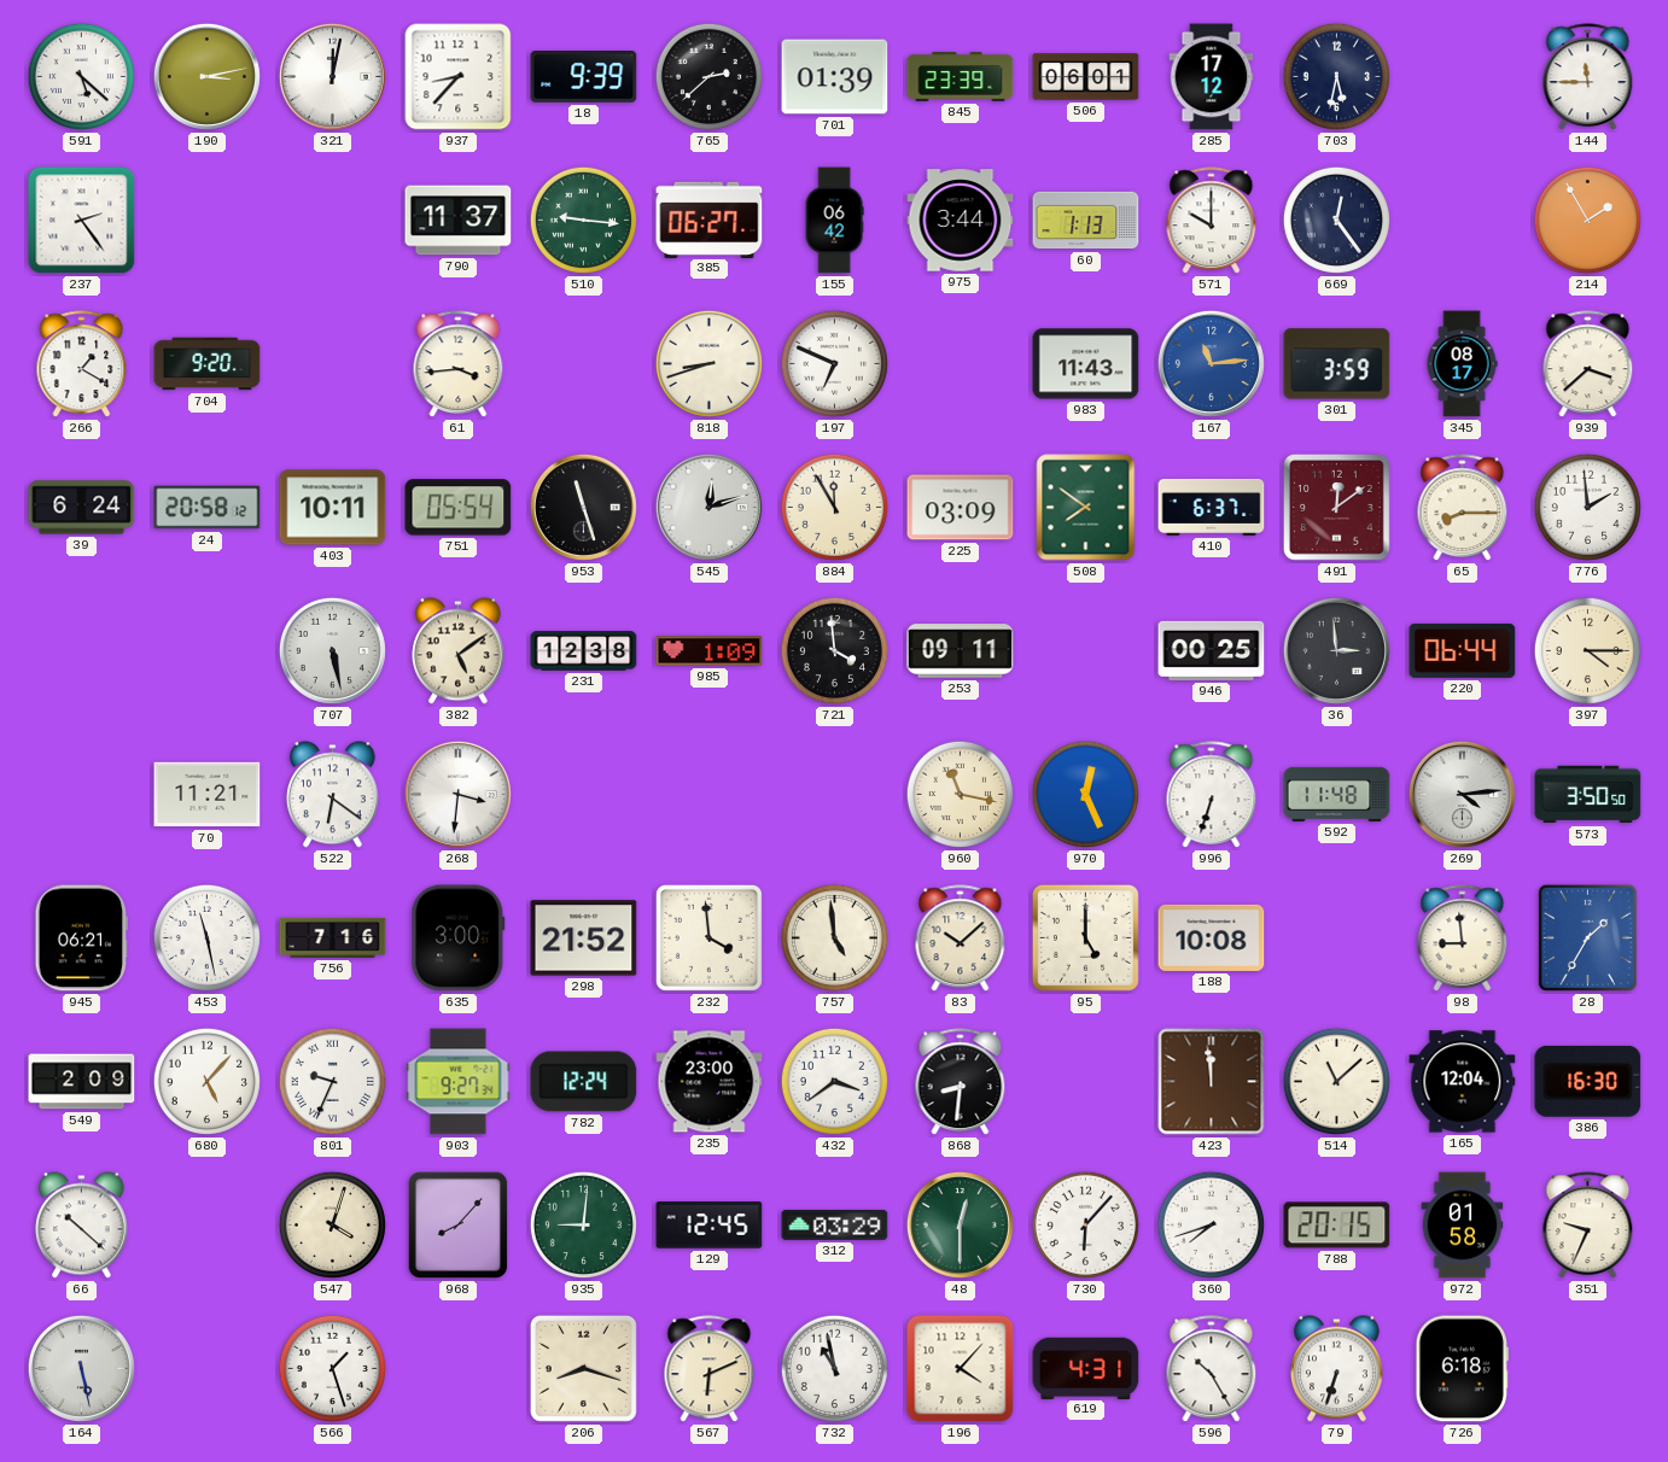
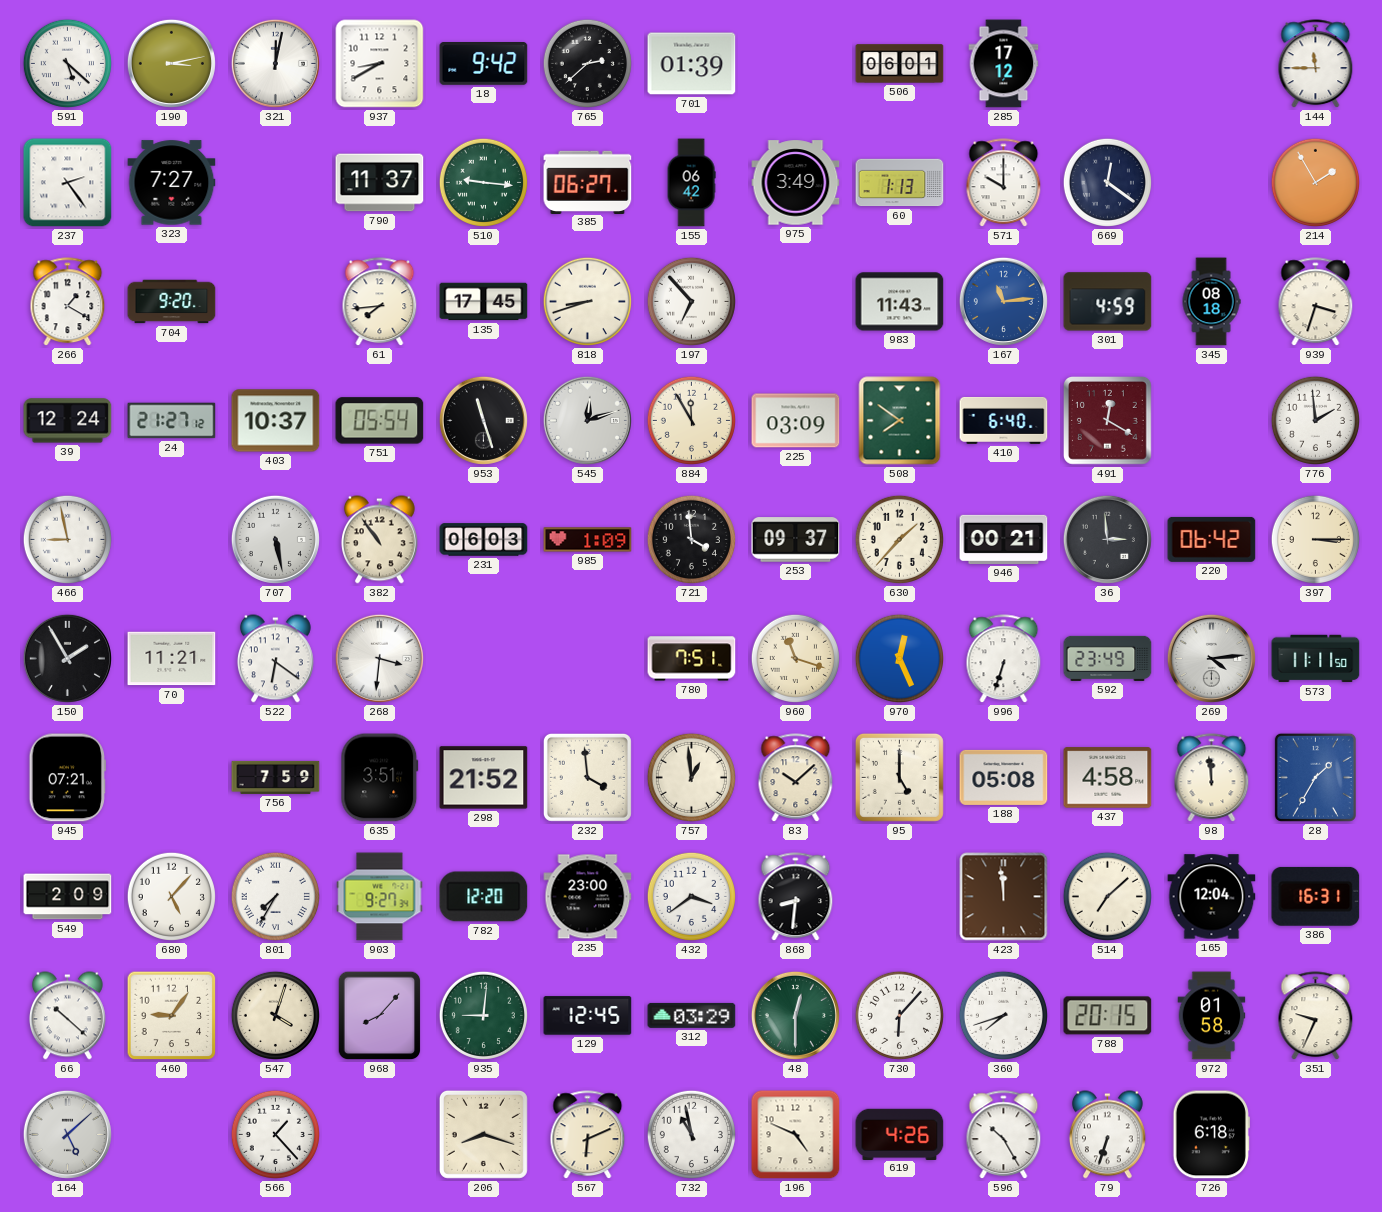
937: 8:37 -> 8:40
18: 9:39 -> 9:42
845: 23:39 -> none
703: 5:32 -> none
323: none -> 7:27
975: 3:44 -> 3:49
669: 12:24 -> 12:21
61: 3:44 -> 7:44
135: none -> 17:45
197: 6:49 -> 6:53
301: 3:59 -> 4:59
345: 08:17 -> 08:18
939: 3:38 -> 3:33
39: 6:24 -> 12:24
24: 20:58 -> 21:27
403: 10:11 -> 10:37
410: 6:37 -> 6:40
491: 12:09 -> 12:20
65: 8:15 -> none
466: none -> 8:58
382: 5:09 -> 10:54
231: 12:38 -> 06:03
253: 09:11 -> 09:37
630: none -> 1:37
946: 00:25 -> 00:21
220: 06:44 -> 06:42
397: 4:15 -> 3:15
150: none -> 1:55
780: none -> 7:51
960: 11:17 -> 11:18
592: 11:48 -> 23:49
573: 3:50 -> 11:11
945: 06:21 -> 07:21
453: 11:28 -> none
756: 7:16 -> 7:59
635: 3:00 -> 3:51
757: 4:59 -> 12:59
188: 10:08 -> 05:08
437: none -> 4:58
98: 8:59 -> 11:59
801: 9:34 -> 7:35
782: 12:24 -> 12:20
514: 11:08 -> 7:08
386: 16:30 -> 16:31
460: none -> 9:06
164: 5:28 -> 5:08
566: 1:27 -> 1:23
196: 4:07 -> 4:49
619: 4:31 -> 4:26
